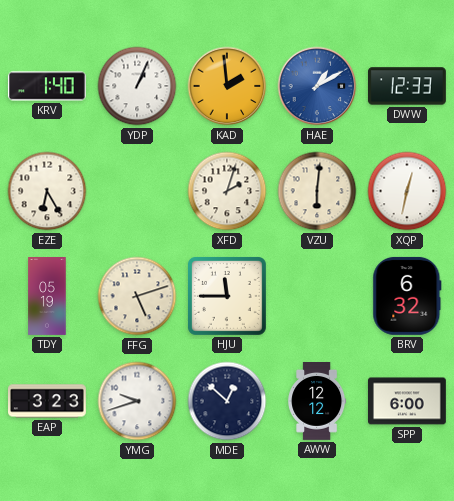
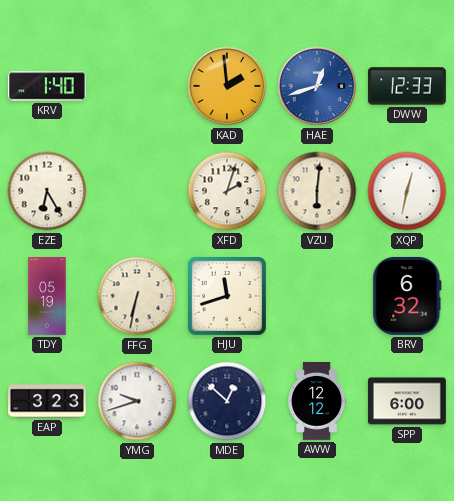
YDP: 1:04 -> none
HAE: 1:10 -> 12:42
FFG: 5:12 -> 6:32
HJU: 11:45 -> 11:42
